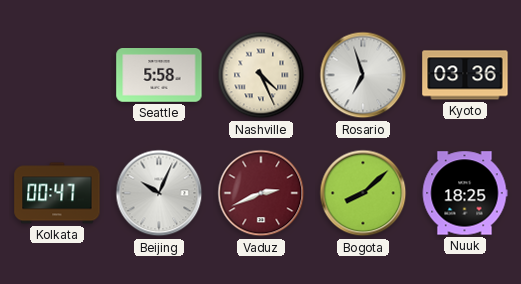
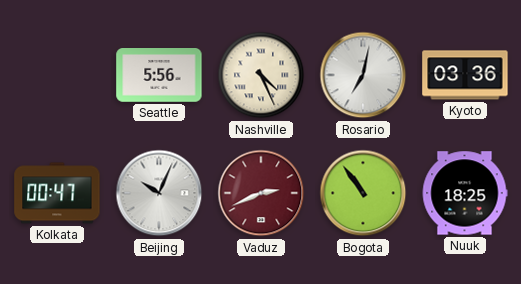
Seattle: 5:58 -> 5:56
Rosario: 6:57 -> 7:02
Bogota: 8:08 -> 10:54
